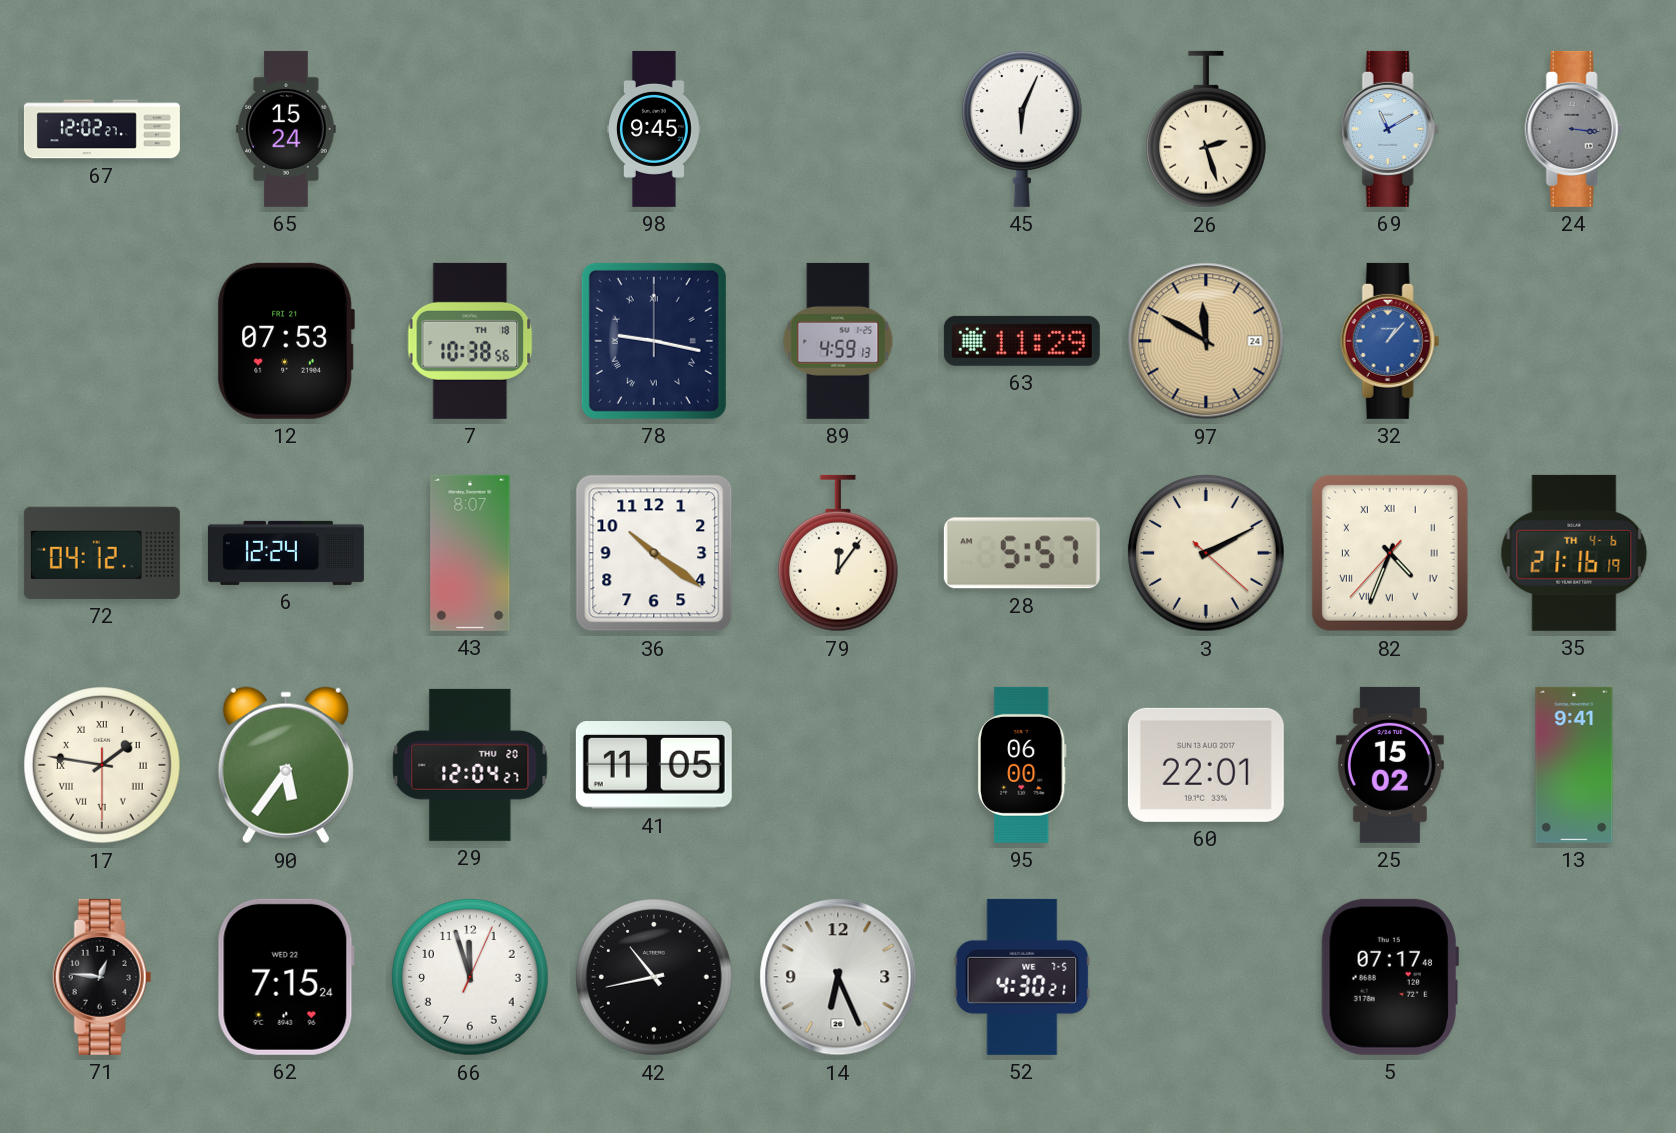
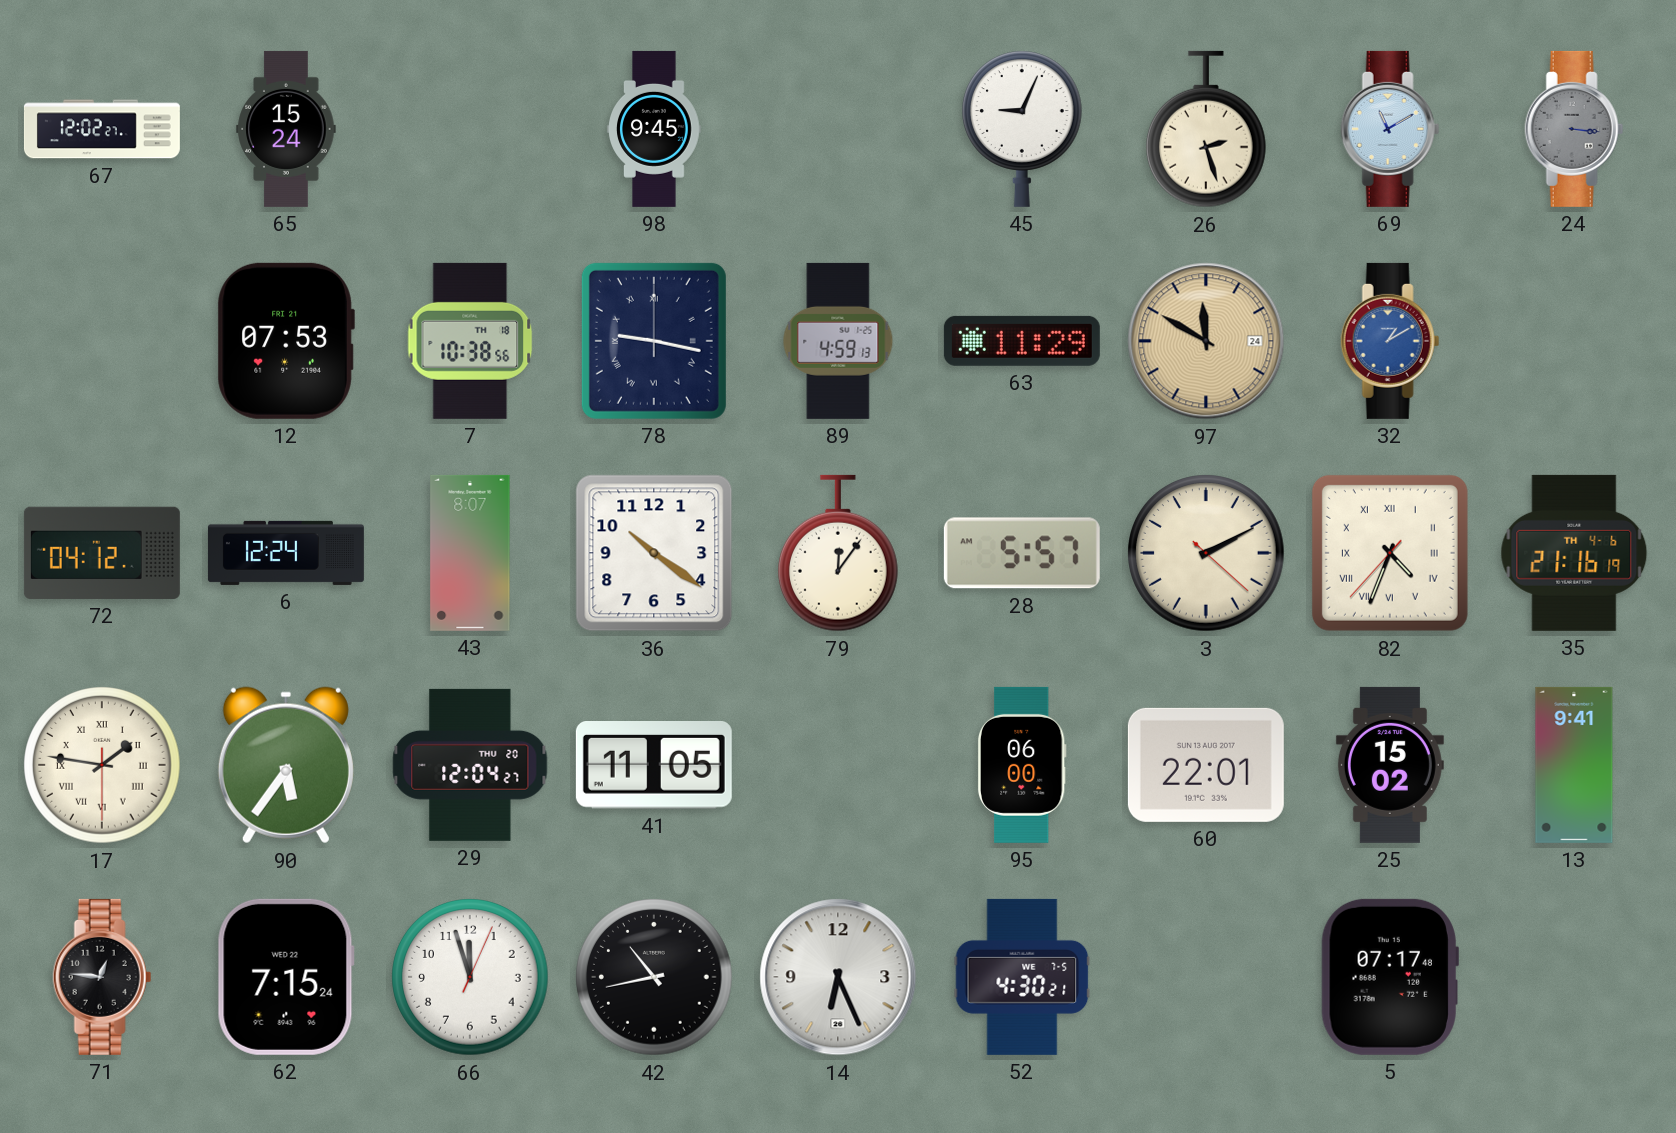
45: 6:04 -> 9:04
32: 1:07 -> 1:10
